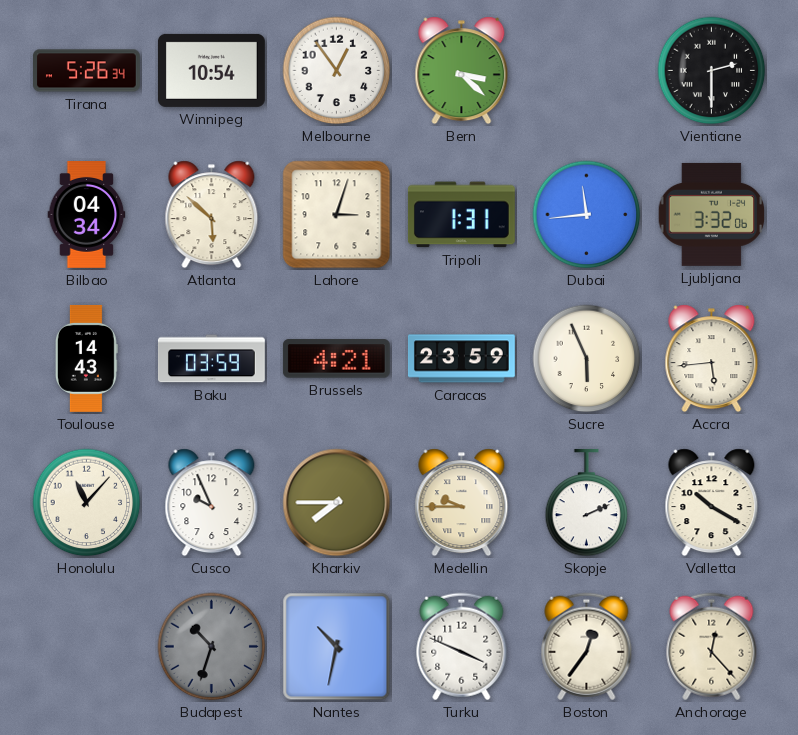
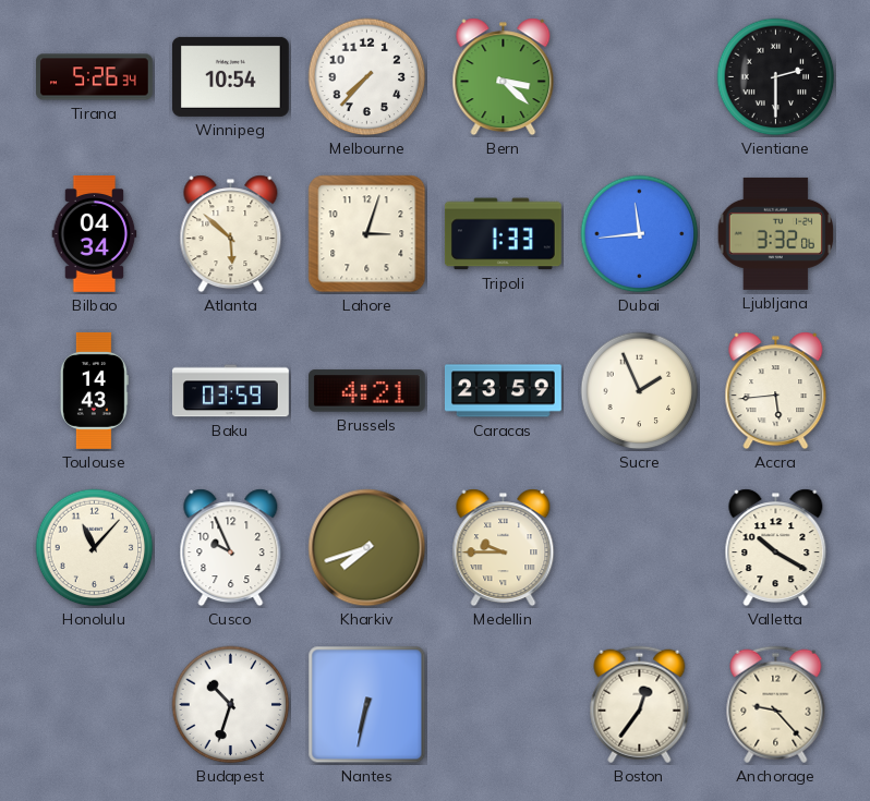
Melbourne: 12:54 -> 7:37
Tripoli: 1:31 -> 1:33
Sucre: 5:56 -> 1:56
Kharkiv: 7:45 -> 7:42
Skopje: 2:11 -> none
Budapest dial: grey -> white
Nantes: 10:32 -> 6:32
Turku: 3:49 -> none
Anchorage: 12:23 -> 9:23
